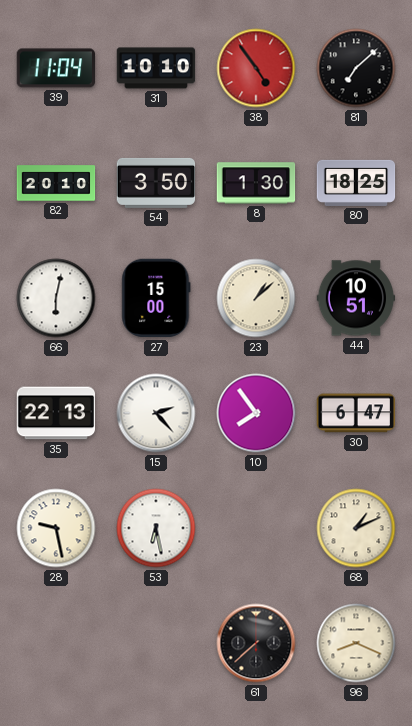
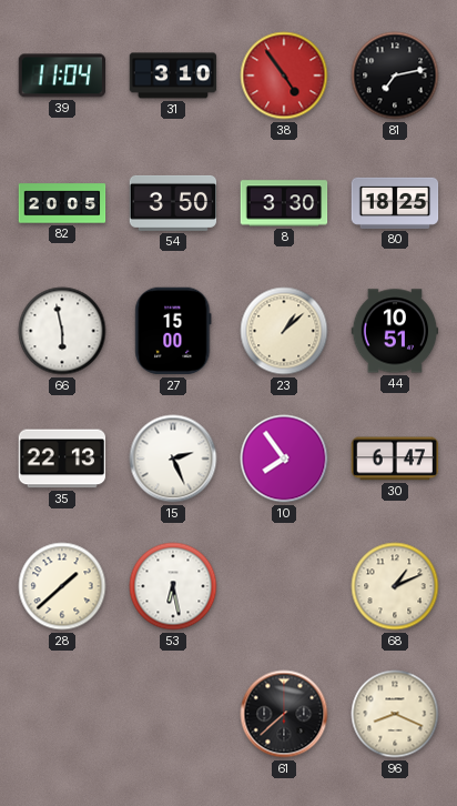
31: 10:10 -> 3:10
81: 7:08 -> 7:13
82: 20:10 -> 20:05
8: 1:30 -> 3:30
66: 6:02 -> 5:58
15: 2:23 -> 2:26
28: 9:28 -> 1:38
